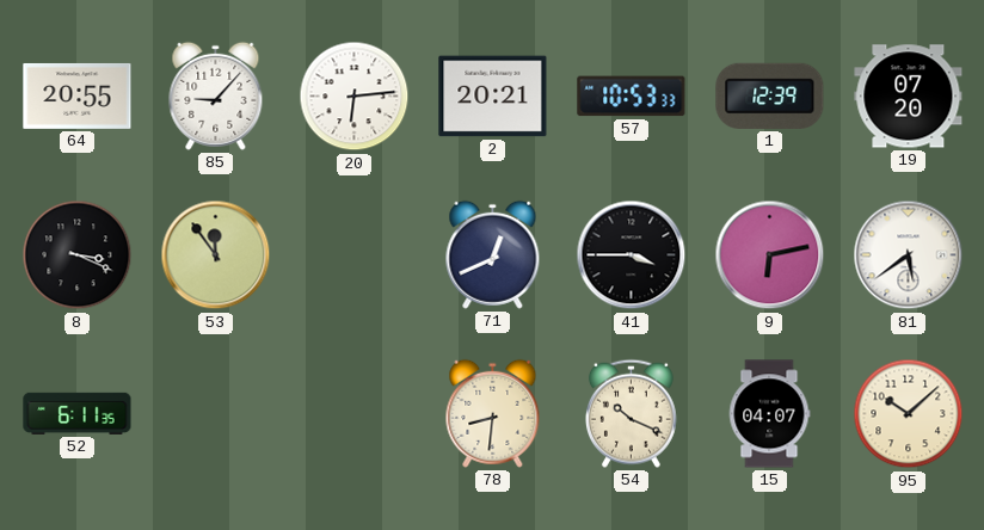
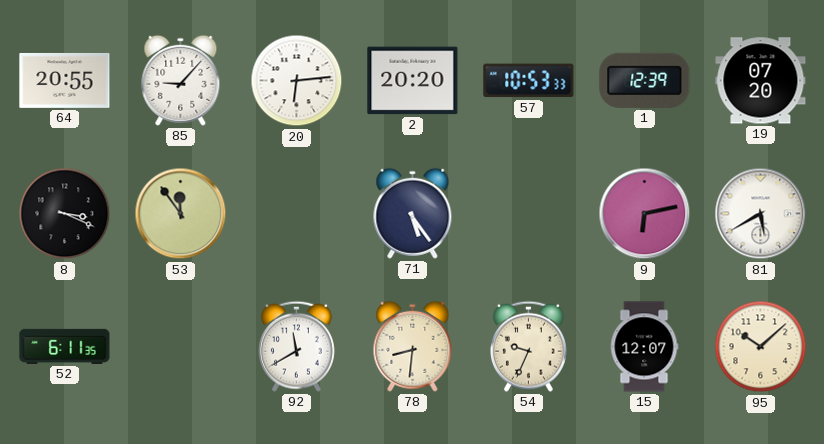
2: 20:21 -> 20:20
71: 12:41 -> 5:24
41: 3:45 -> none
81: 5:39 -> 5:40
92: none -> 11:40
54: 10:19 -> 9:34
15: 04:07 -> 12:07
